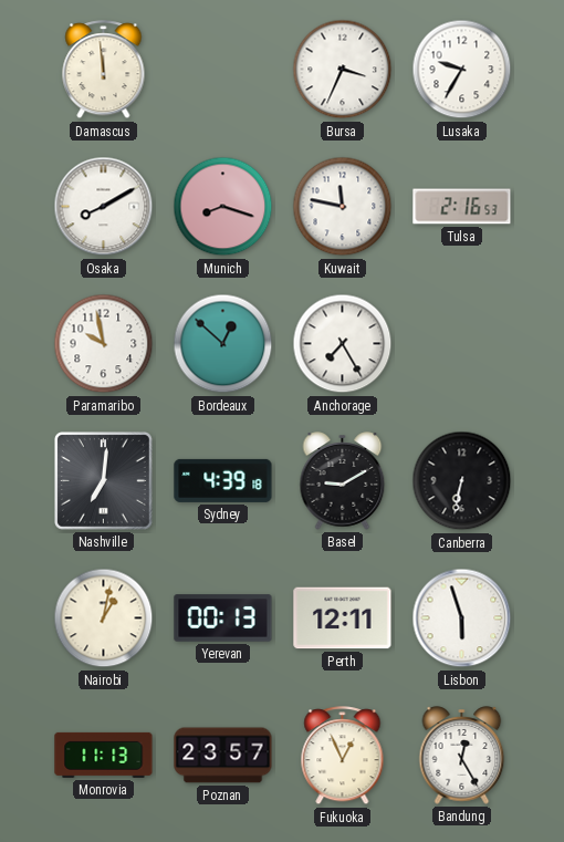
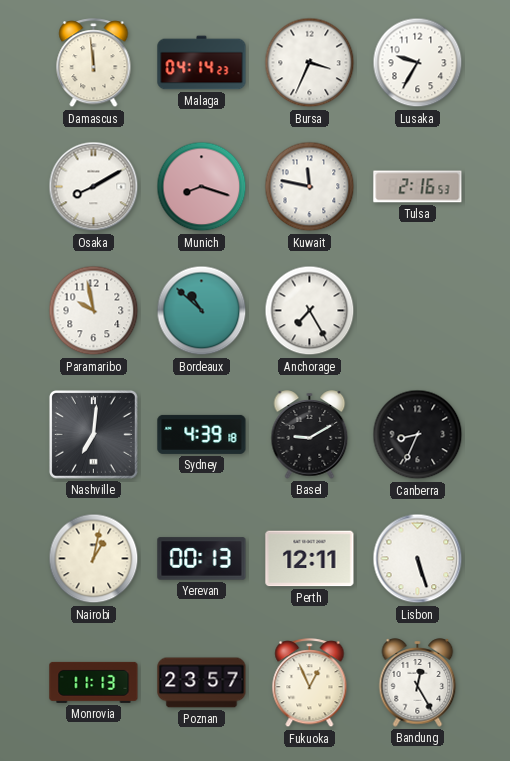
Malaga: none -> 04:14
Bordeaux: 12:52 -> 10:52
Canberra: 6:32 -> 8:34
Lisbon: 5:57 -> 5:27
